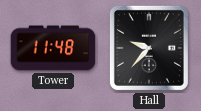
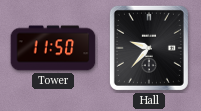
Tower: 11:48 -> 11:50
